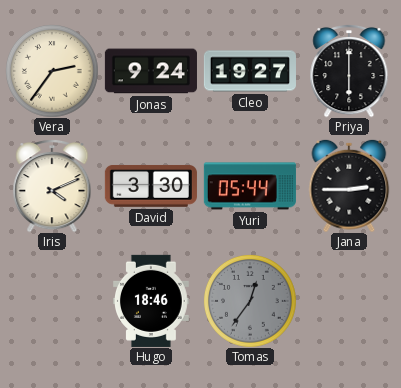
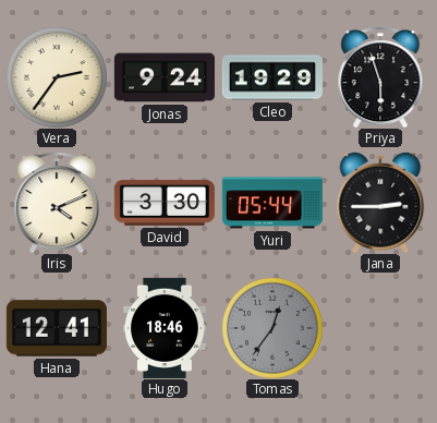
Cleo: 19:27 -> 19:29
Priya: 6:00 -> 5:57
Hana: none -> 12:41
